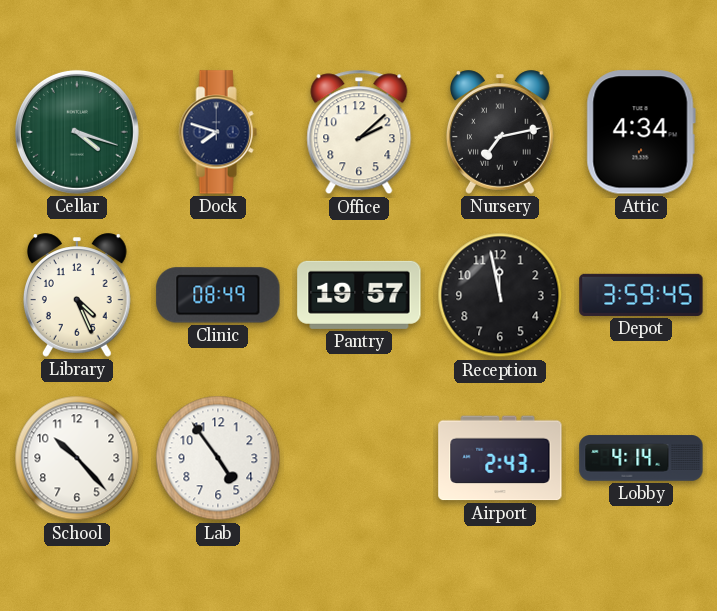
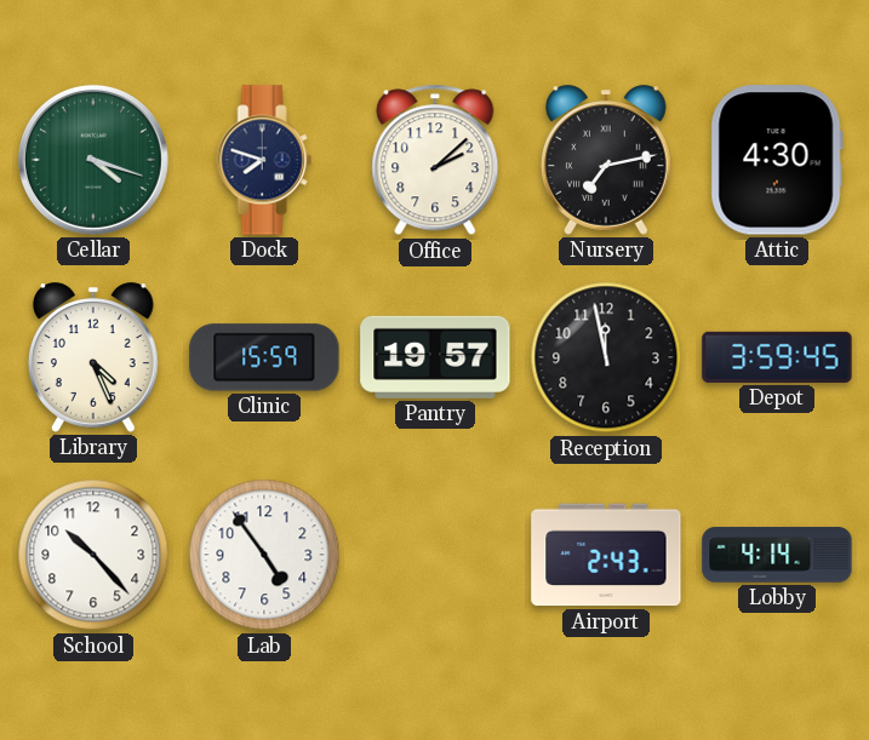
Attic: 4:34 -> 4:30
Clinic: 08:49 -> 15:59
